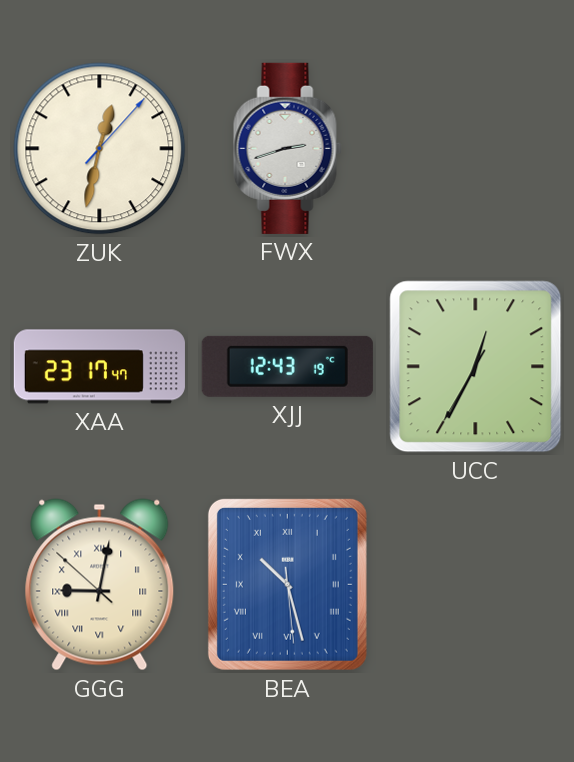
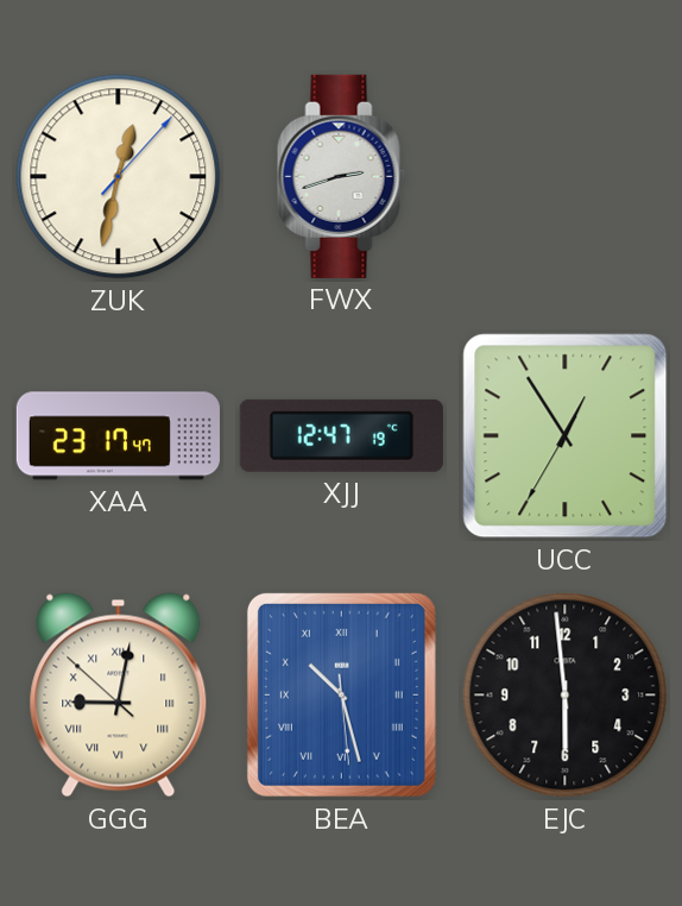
XJJ: 12:43 -> 12:47
UCC: 12:34 -> 12:54
EJC: none -> 5:59
